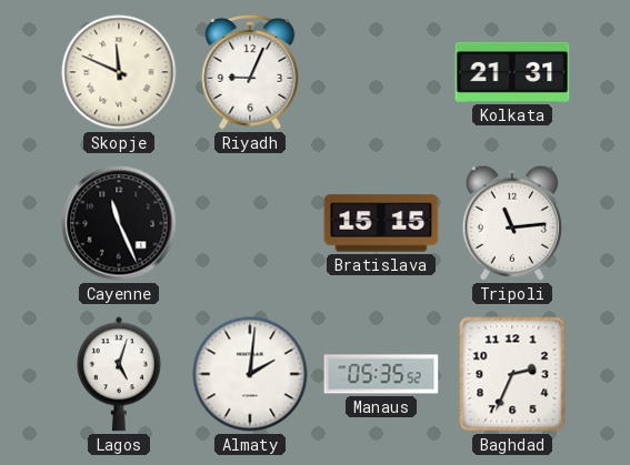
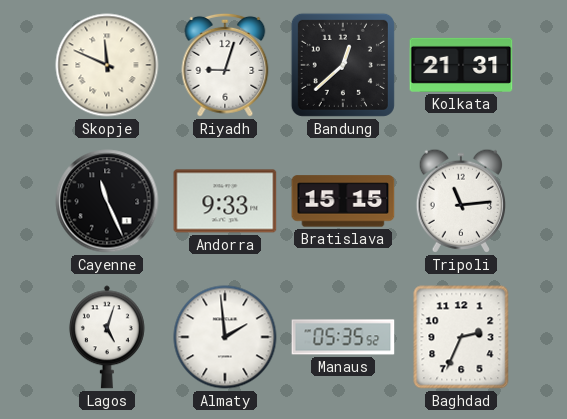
Riyadh: 9:04 -> 9:03
Bandung: none -> 12:38
Andorra: none -> 9:33
Almaty: 2:01 -> 1:59
